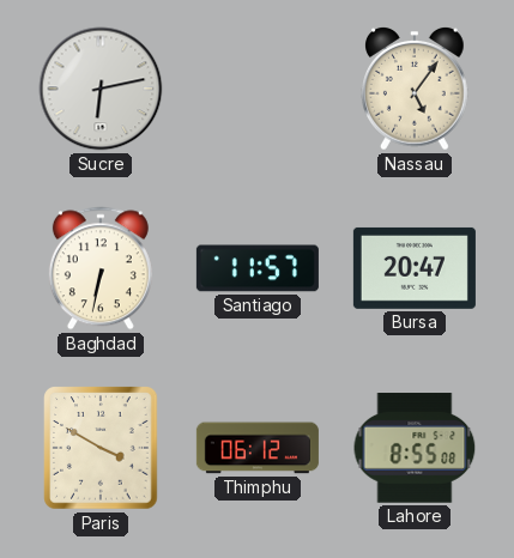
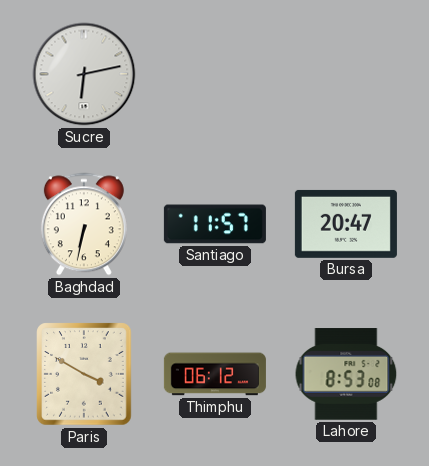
Nassau: 5:06 -> none
Lahore: 8:55 -> 8:53
